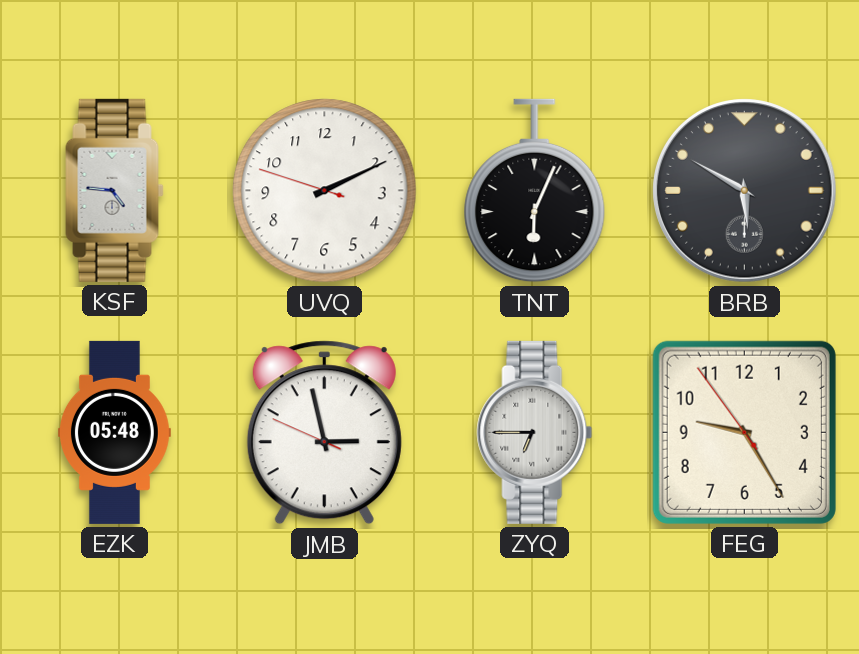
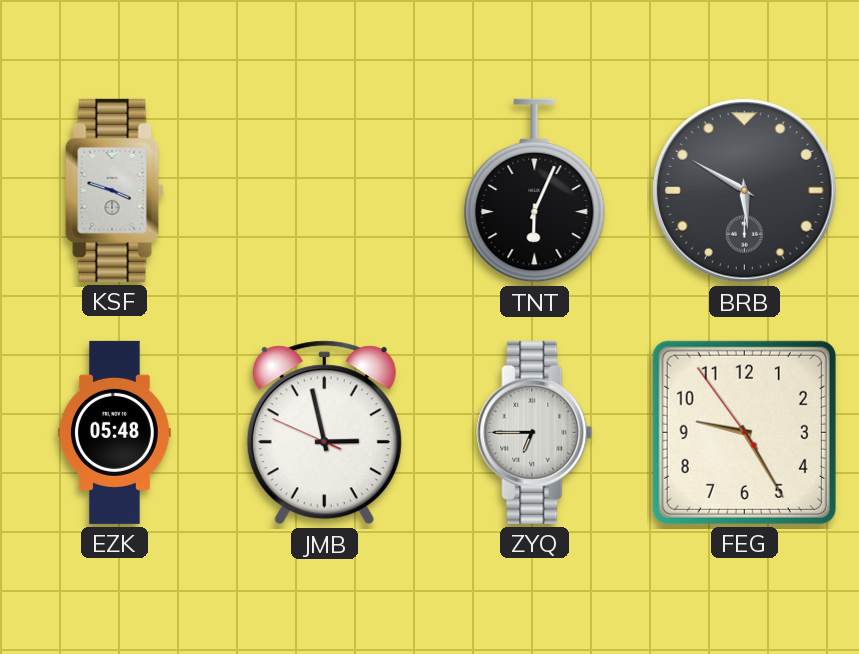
KSF: 4:46 -> 3:48
UVQ: 2:10 -> none
